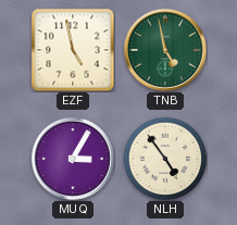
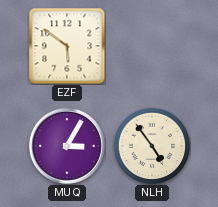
EZF: 4:58 -> 5:51
TNB: 4:58 -> none
